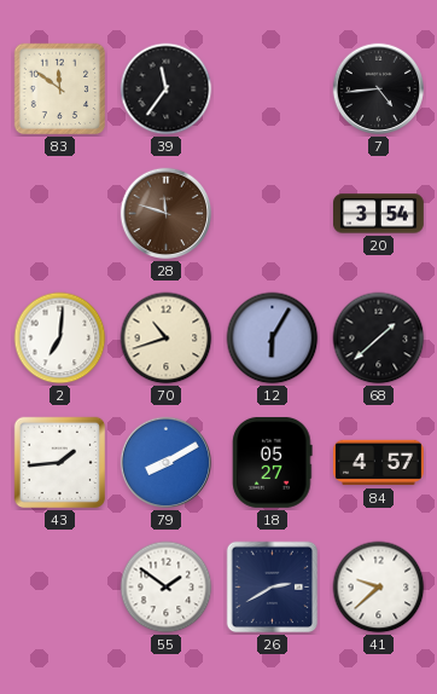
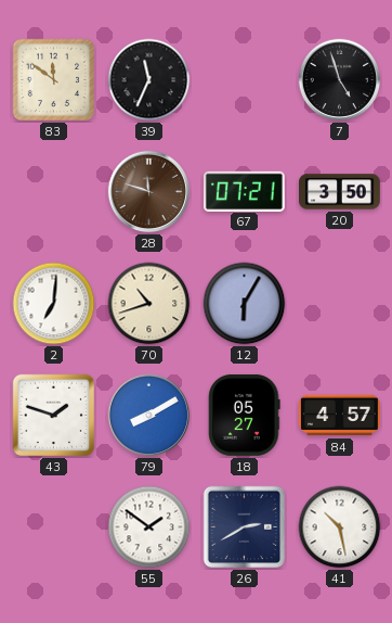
39: 11:36 -> 11:34
7: 4:44 -> 4:57
67: none -> 07:21
20: 3:54 -> 3:50
68: 1:38 -> none
43: 1:44 -> 1:48
41: 9:38 -> 10:28
